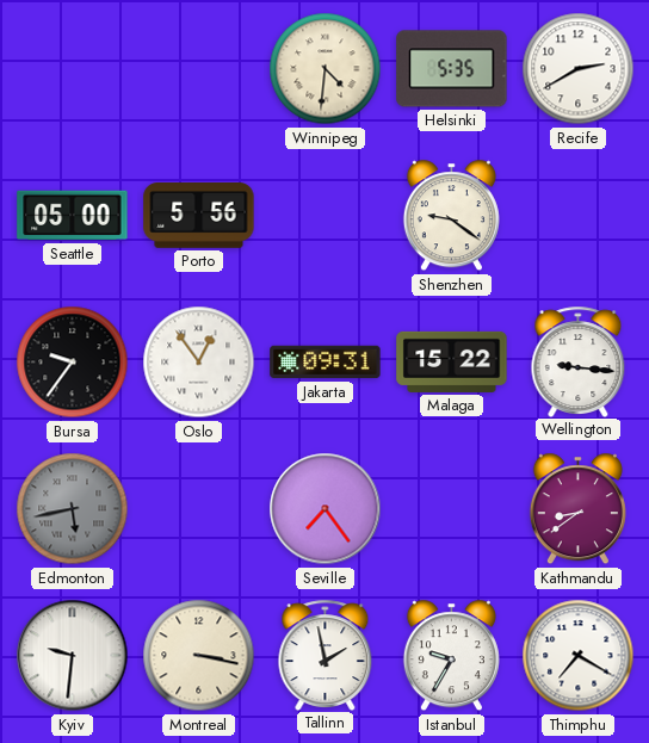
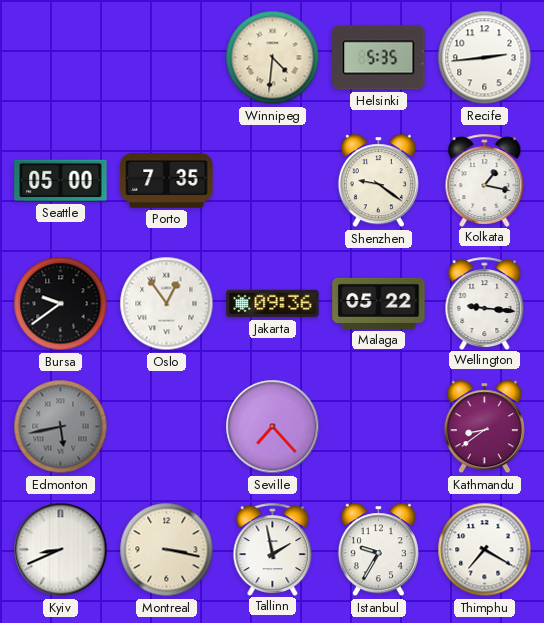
Recife: 2:40 -> 2:44
Porto: 5:56 -> 7:35
Kolkata: none -> 1:17
Bursa: 9:36 -> 9:39
Jakarta: 09:31 -> 09:36
Malaga: 15:22 -> 05:22
Seville: 7:24 -> 7:23
Kyiv: 9:31 -> 8:41
